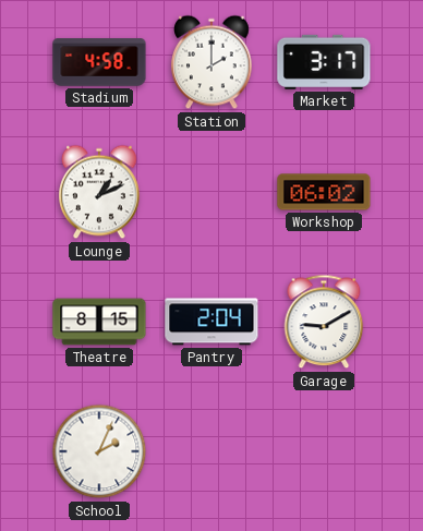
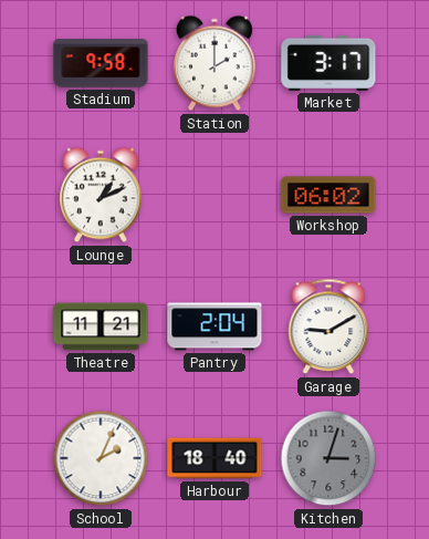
Stadium: 4:58 -> 9:58
Theatre: 8:15 -> 11:21
Harbour: none -> 18:40
Kitchen: none -> 3:03
